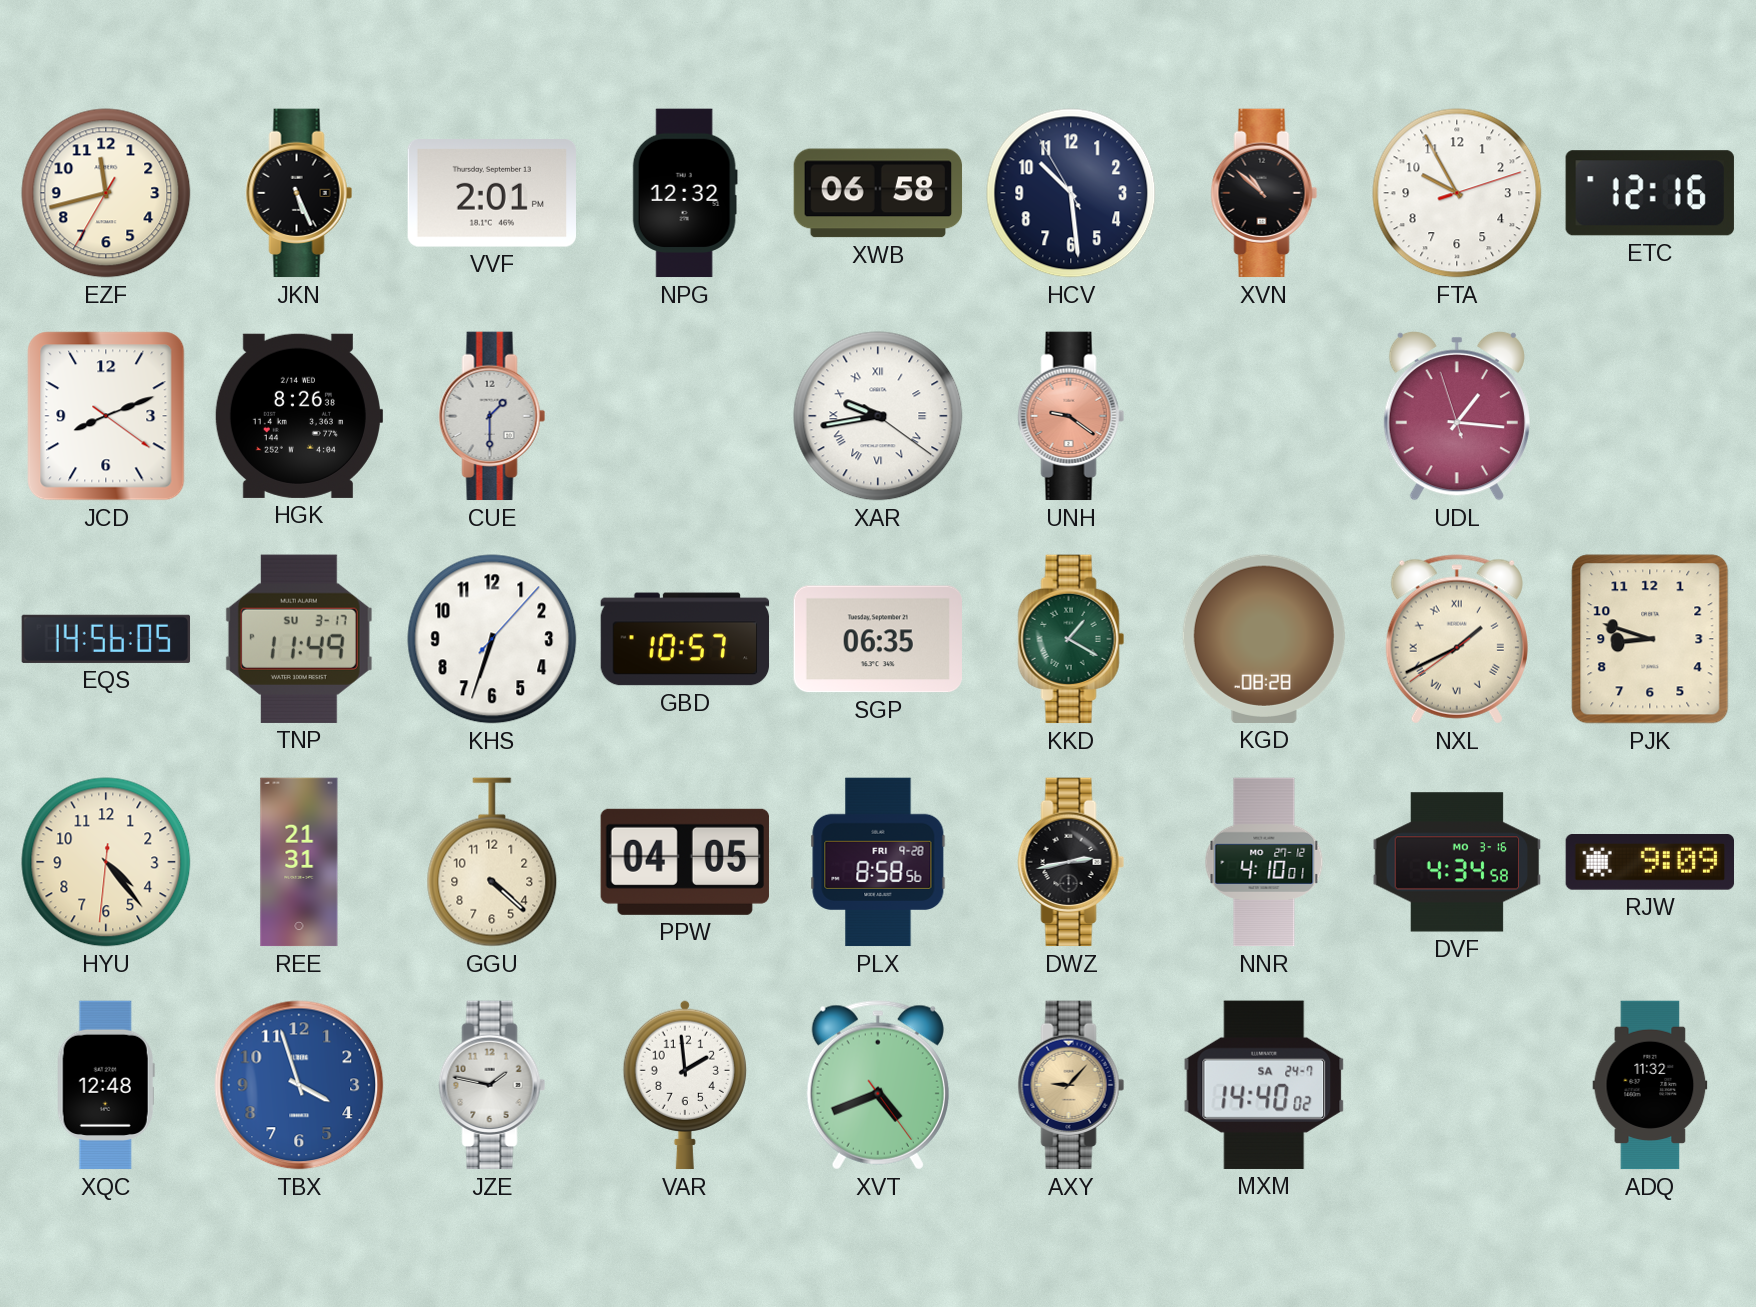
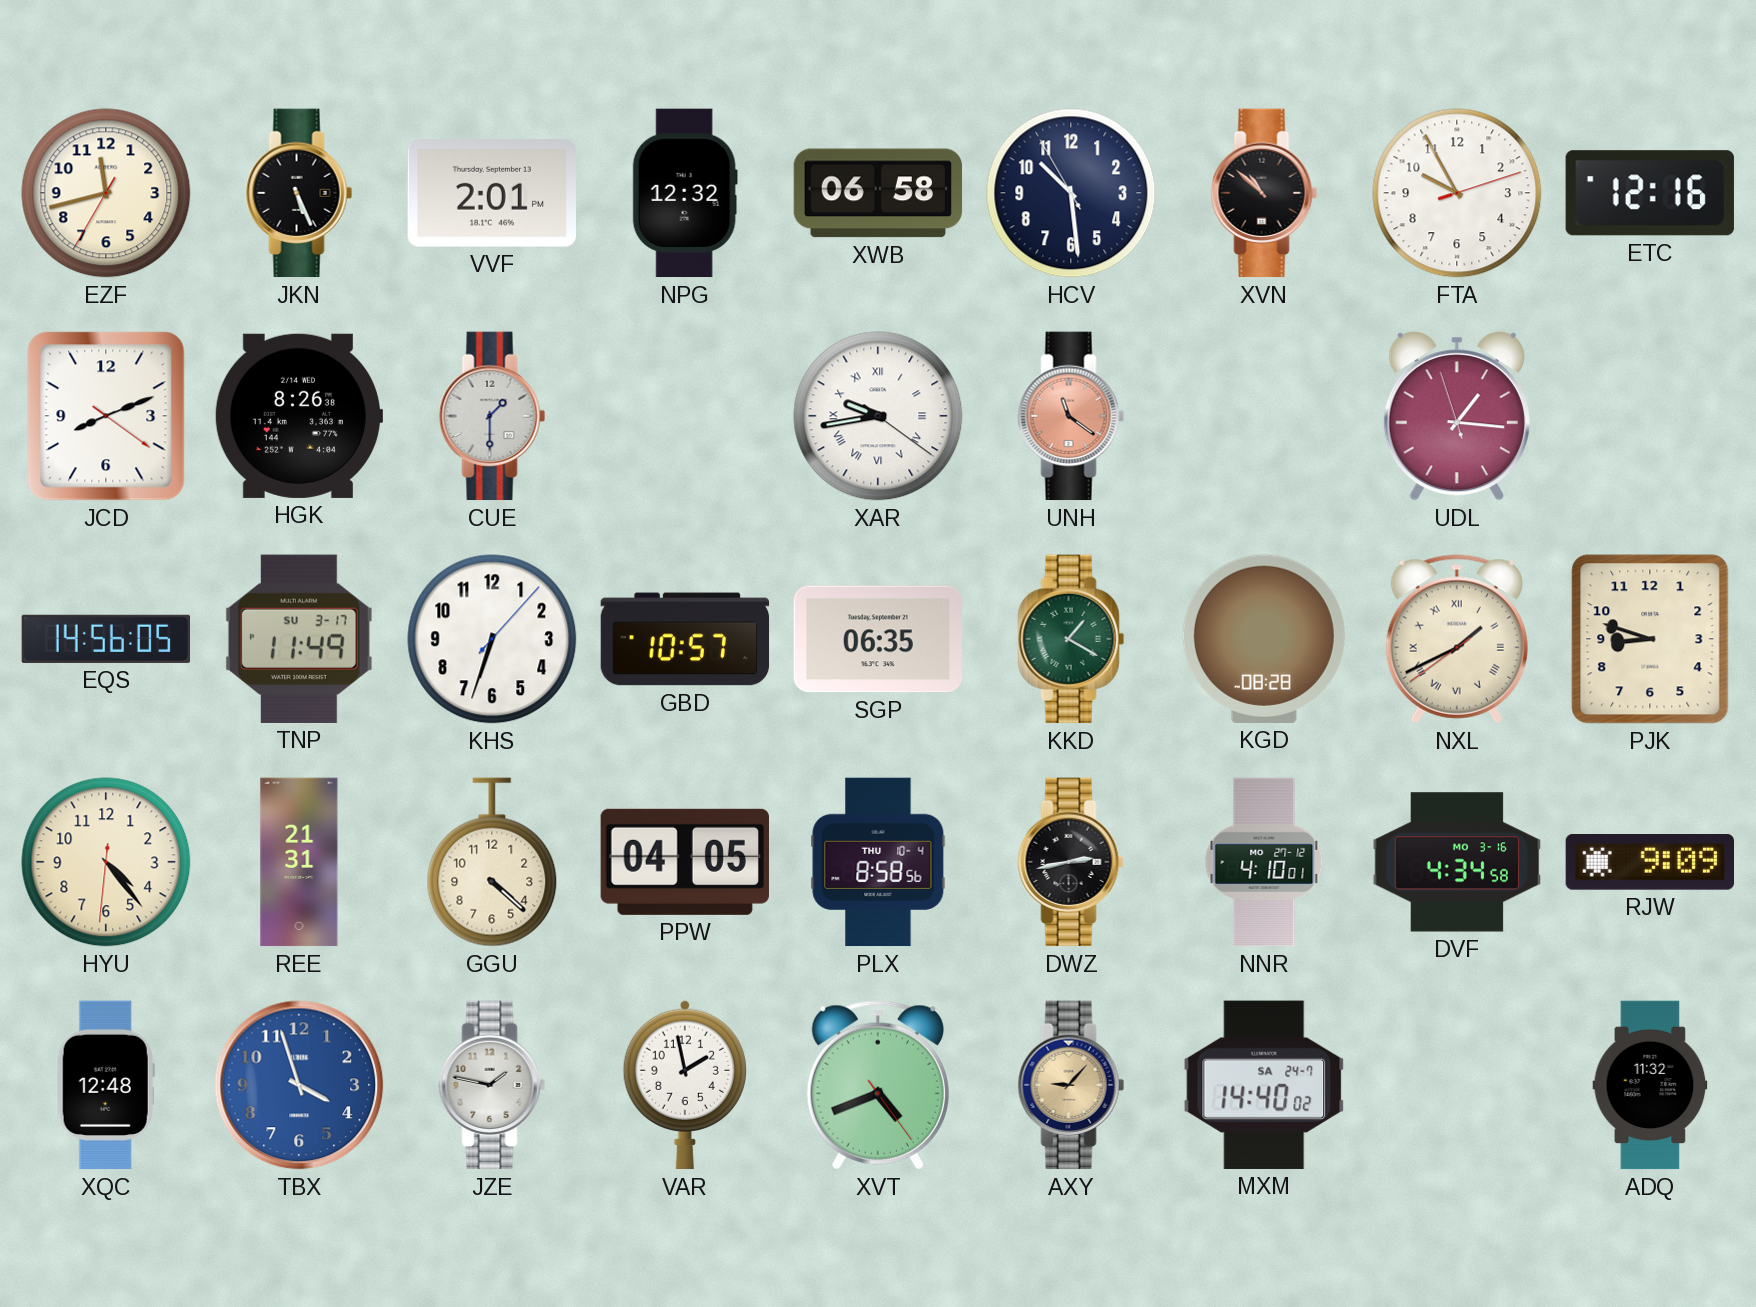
UNH: 9:21 -> 11:21
PLX date: FRI 9-28 -> THU 10-4
VAR: 1:59 -> 1:58
